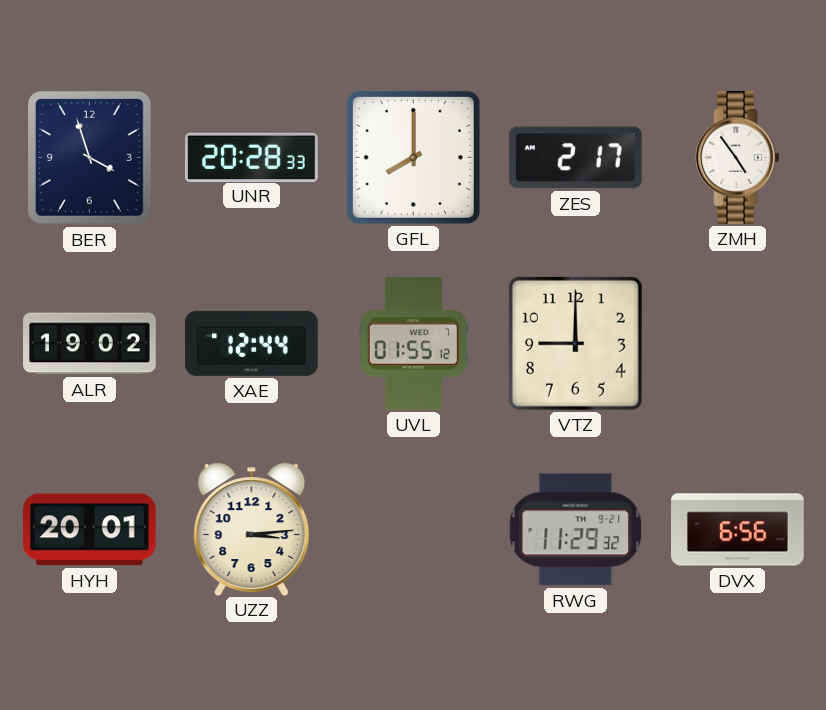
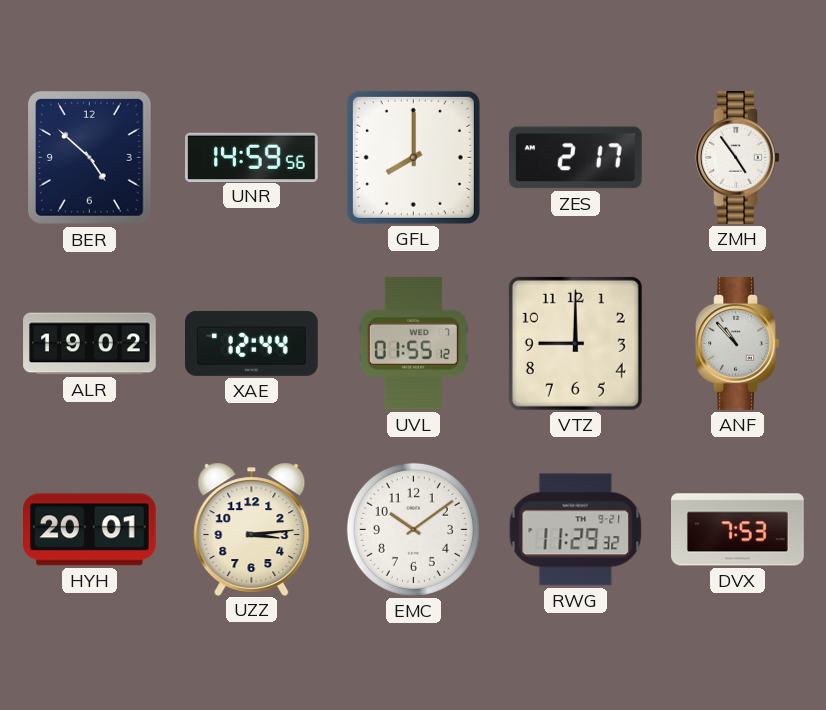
BER: 3:57 -> 4:52
UNR: 20:28 -> 14:59
ANF: none -> 10:53
EMC: none -> 10:09
DVX: 6:56 -> 7:53
